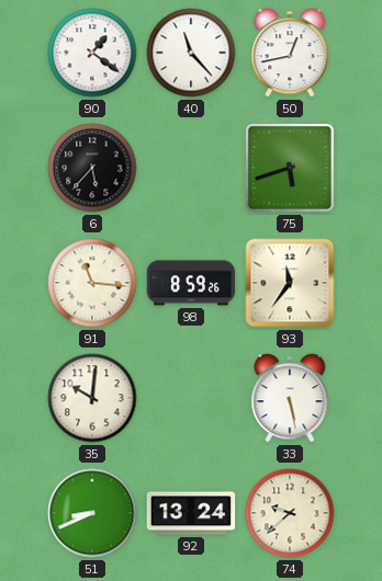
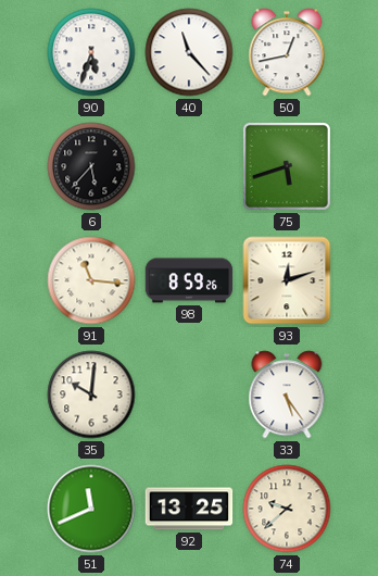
90: 1:21 -> 5:33
93: 11:36 -> 12:12
33: 5:28 -> 5:24
51: 8:41 -> 11:41
92: 13:24 -> 13:25
